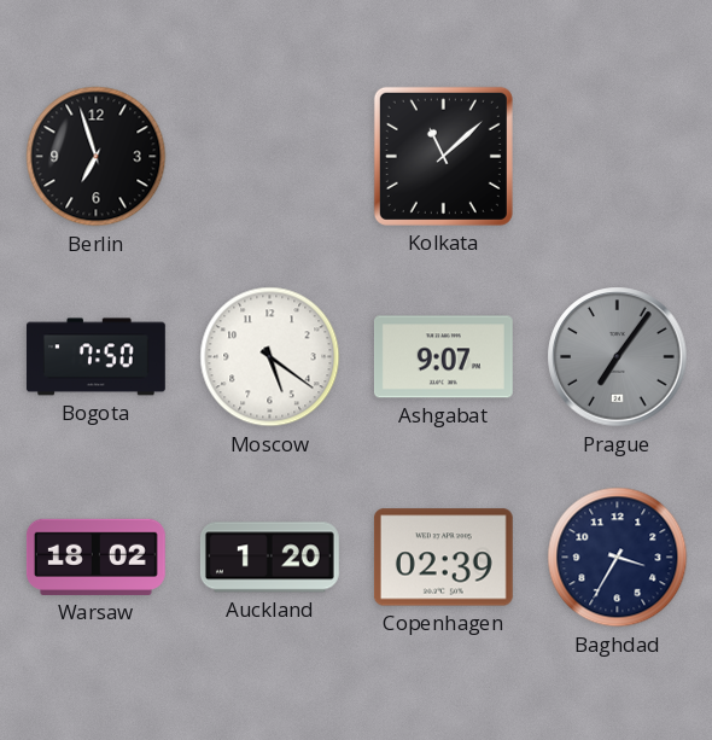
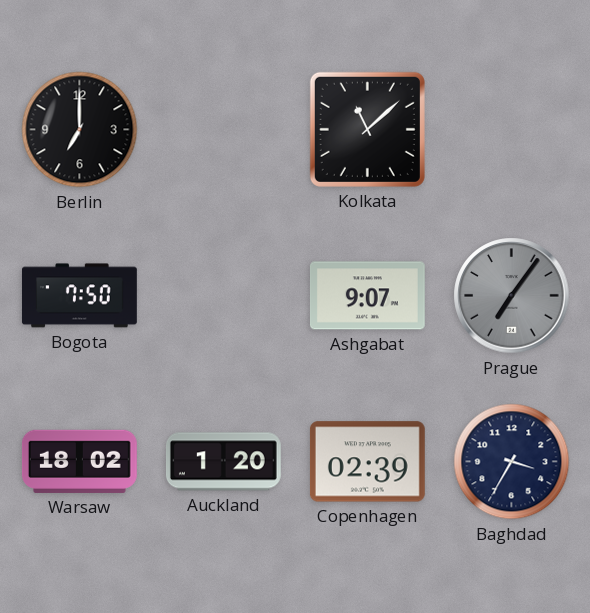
Berlin: 6:57 -> 7:00
Moscow: 5:21 -> none
